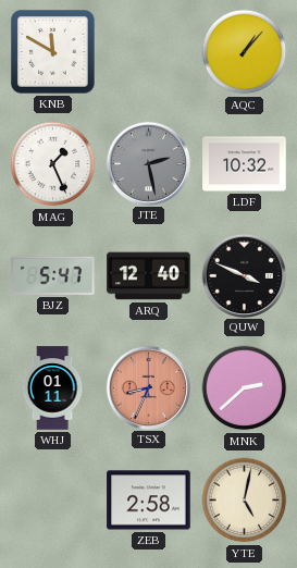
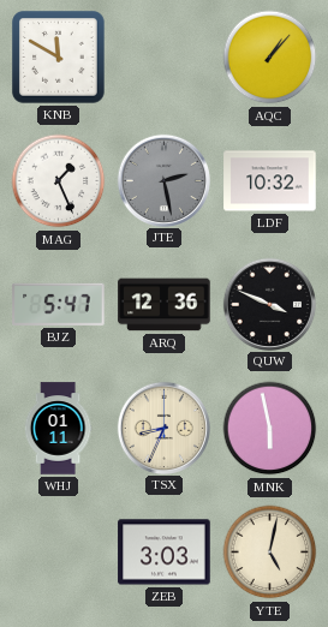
ARQ: 12:40 -> 12:36
TSX dial: salmon -> cream
MNK: 2:38 -> 5:58
ZEB: 2:58 -> 3:03
